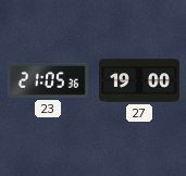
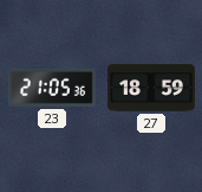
27: 19:00 -> 18:59
